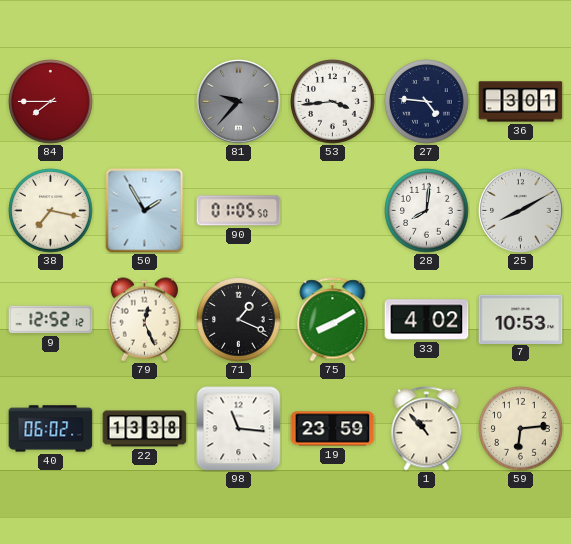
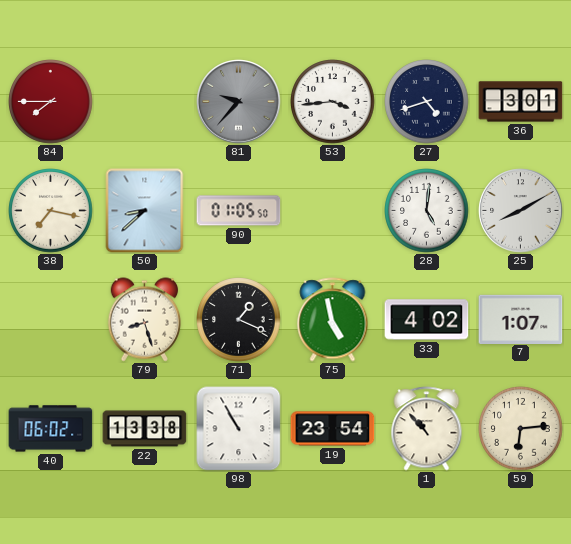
27: 4:46 -> 4:42
50: 1:55 -> 8:38
28: 8:01 -> 5:01
9: 12:52 -> none
79: 12:26 -> 8:27
75: 8:10 -> 4:58
7: 10:53 -> 1:07
98: 11:16 -> 10:55
19: 23:59 -> 23:54
